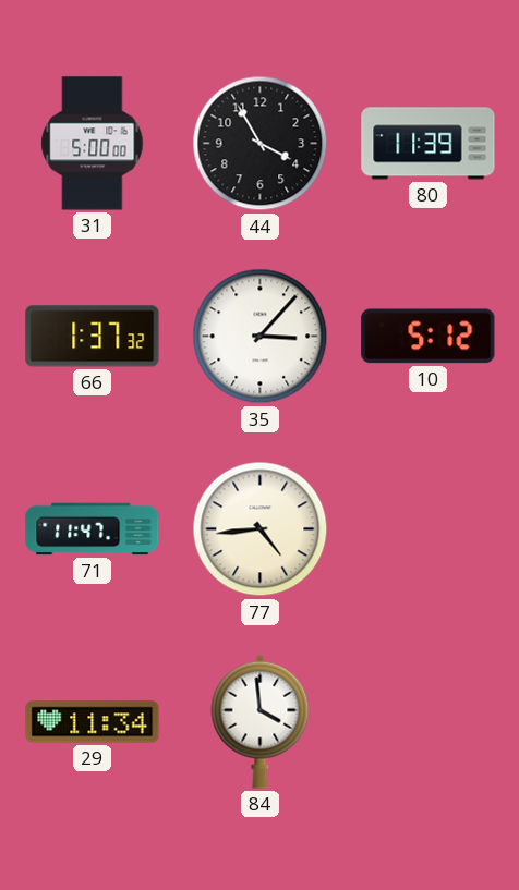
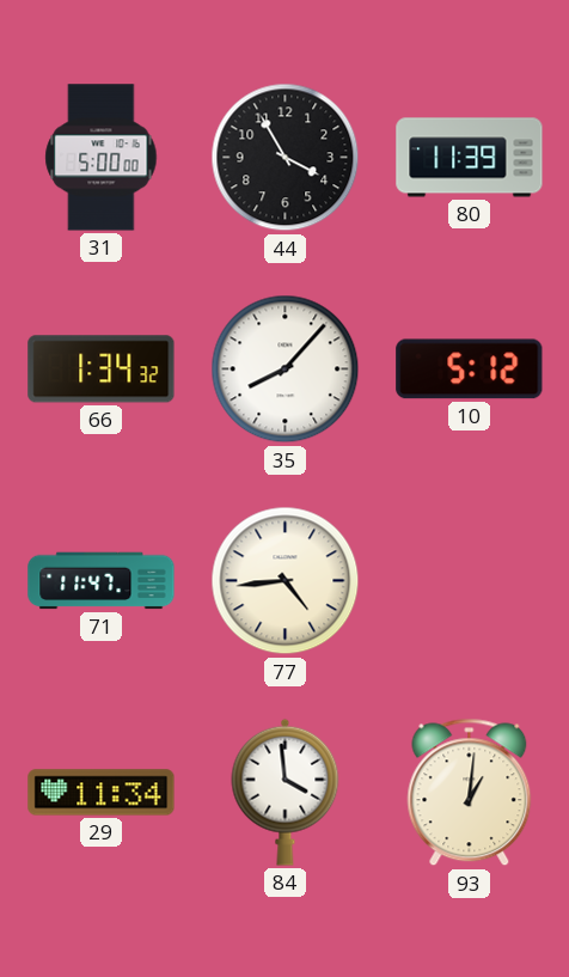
66: 1:37 -> 1:34
35: 3:07 -> 8:07
93: none -> 1:01
